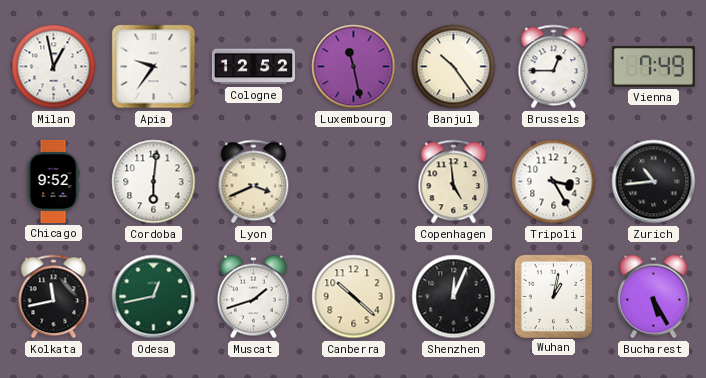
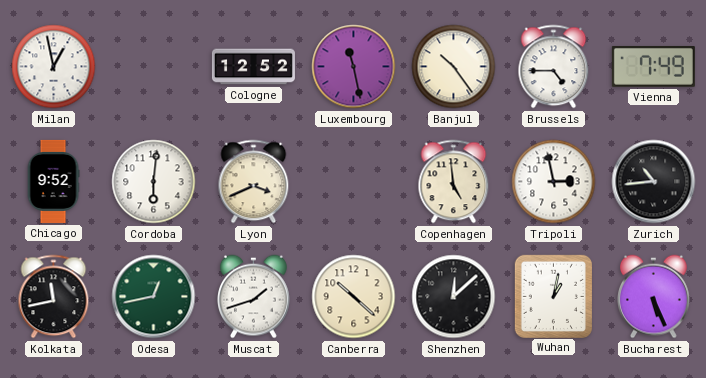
Apia: 9:36 -> none
Brussels: 12:45 -> 4:45
Tripoli: 3:25 -> 2:58
Shenzhen: 12:04 -> 12:08
Bucharest: 5:25 -> 5:26
